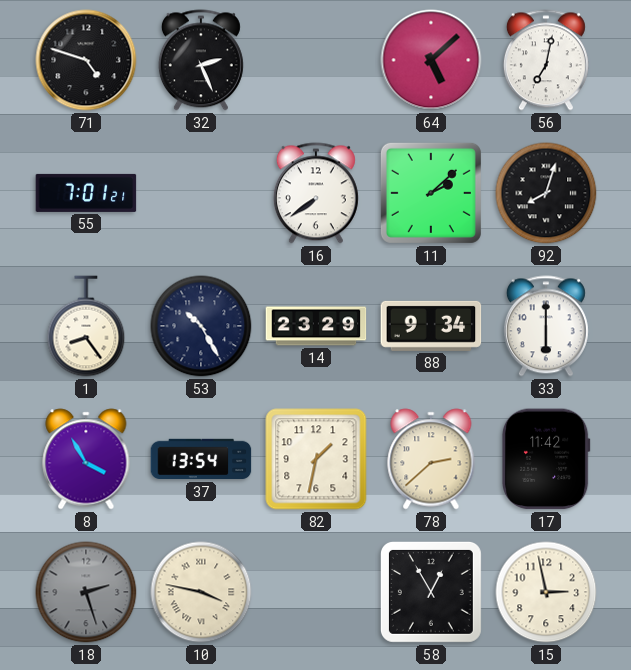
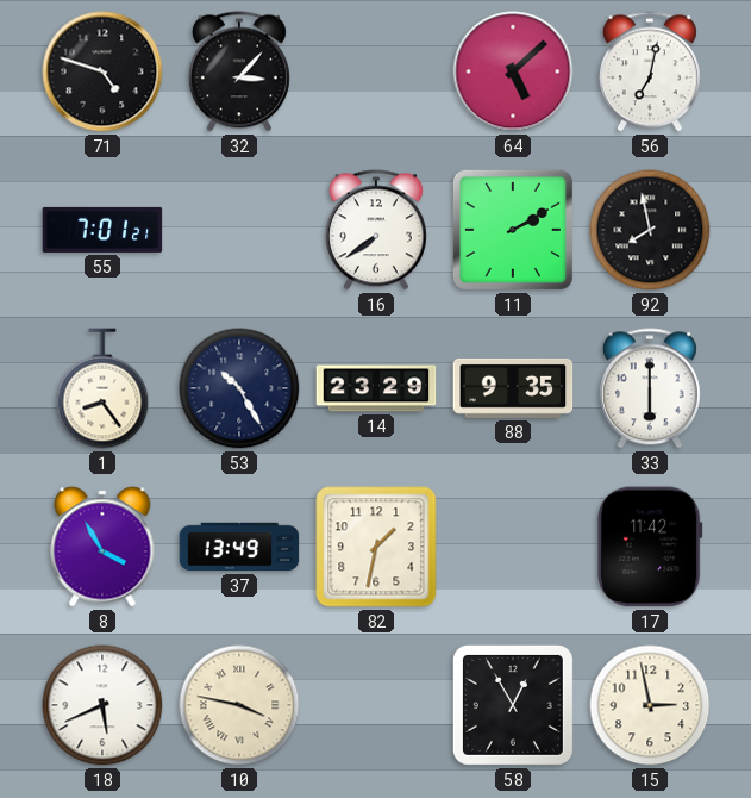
32: 2:26 -> 3:07
11: 2:08 -> 2:10
92: 8:03 -> 7:58
88: 9:34 -> 9:35
37: 13:54 -> 13:49
78: 2:38 -> none
18: 2:27 -> 5:41
18 dial: grey -> white
